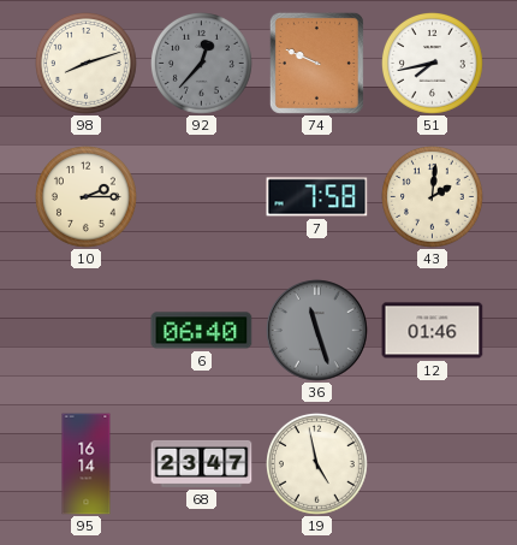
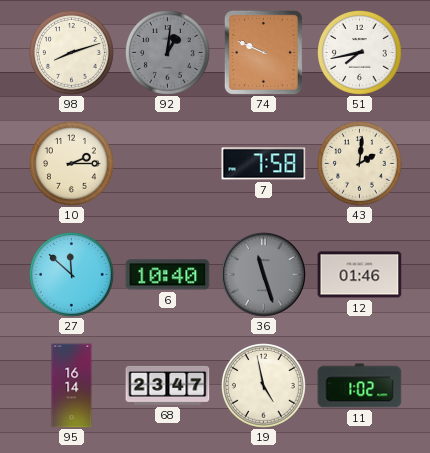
92: 12:37 -> 1:01
27: none -> 11:52
6: 06:40 -> 10:40
11: none -> 1:02
